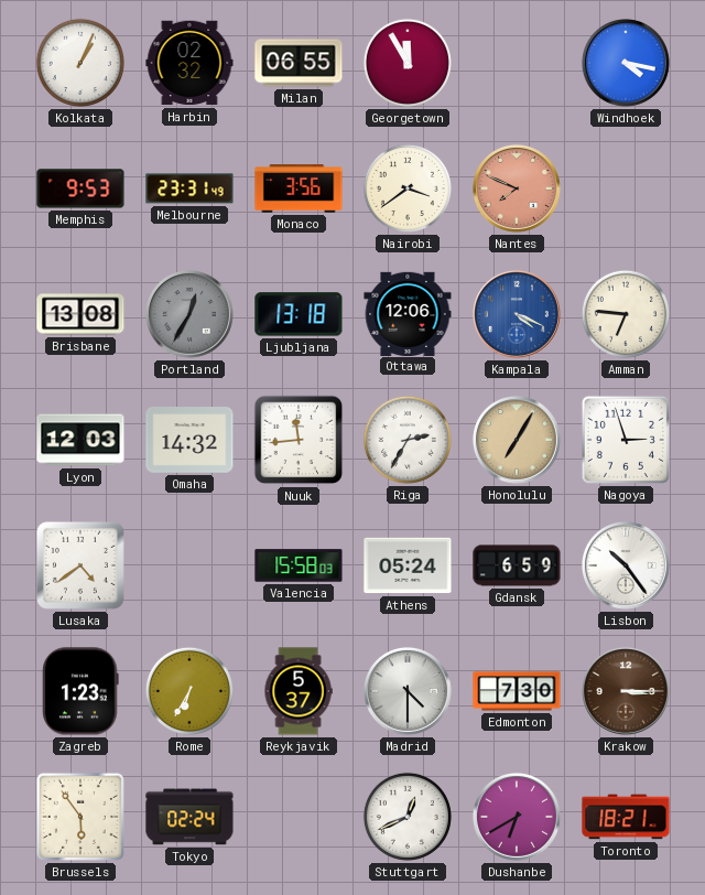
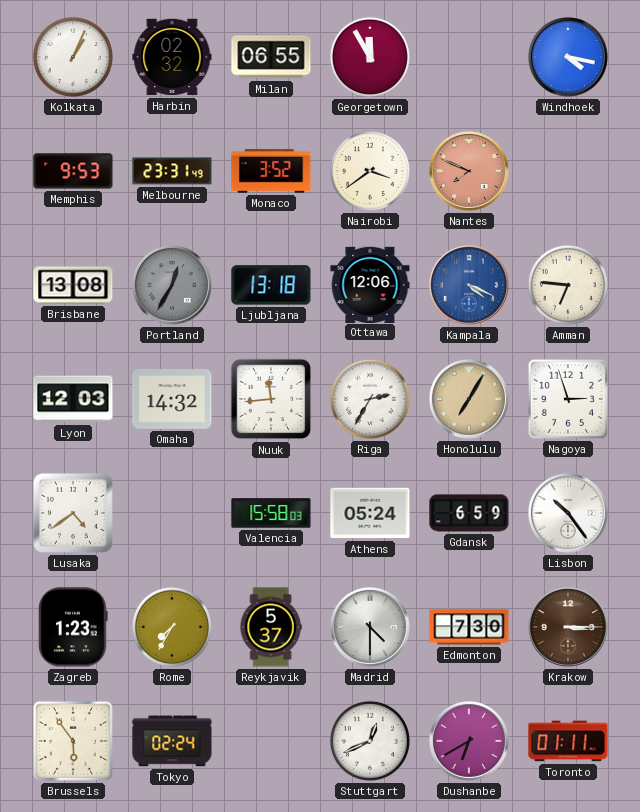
Monaco: 3:56 -> 3:52
Rome: 6:35 -> 7:35
Toronto: 18:21 -> 01:11
